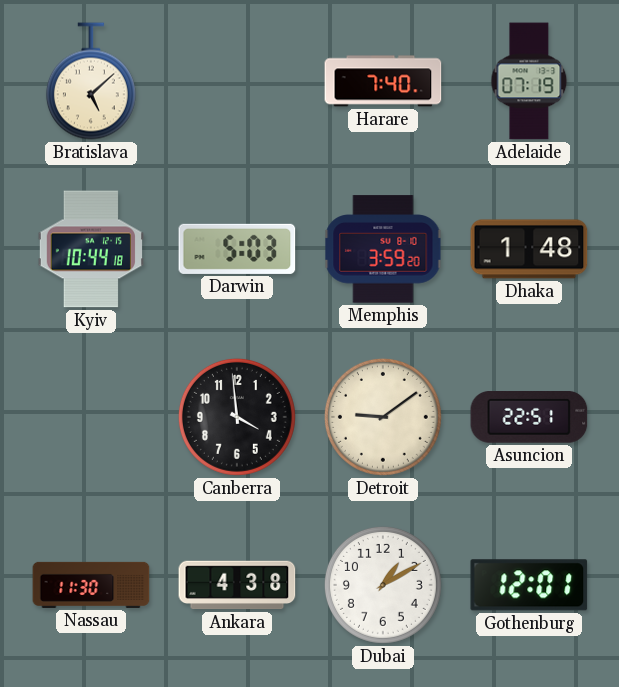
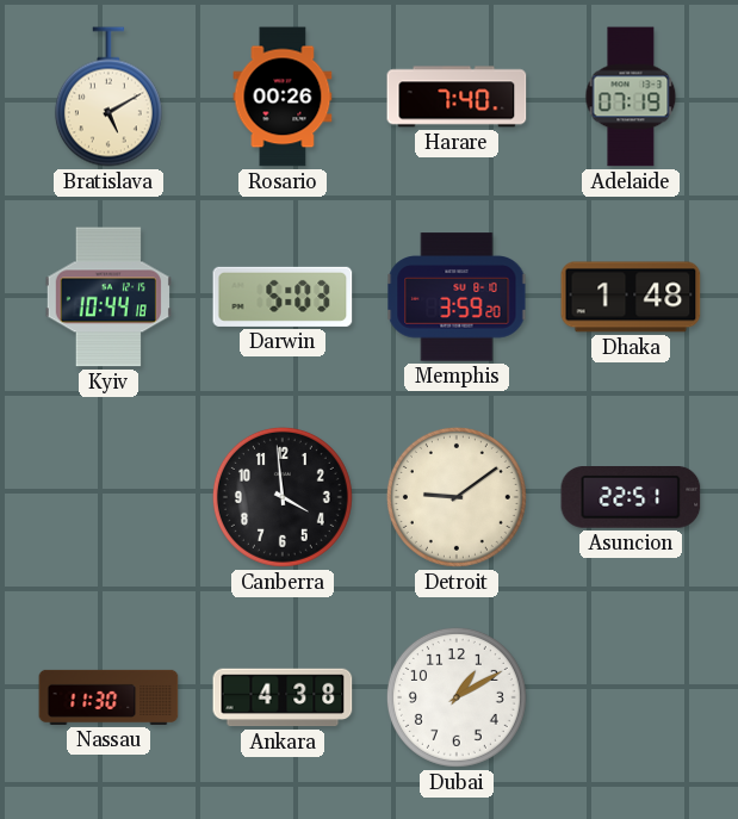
Bratislava: 5:08 -> 5:10
Rosario: none -> 00:26
Gothenburg: 12:01 -> none
